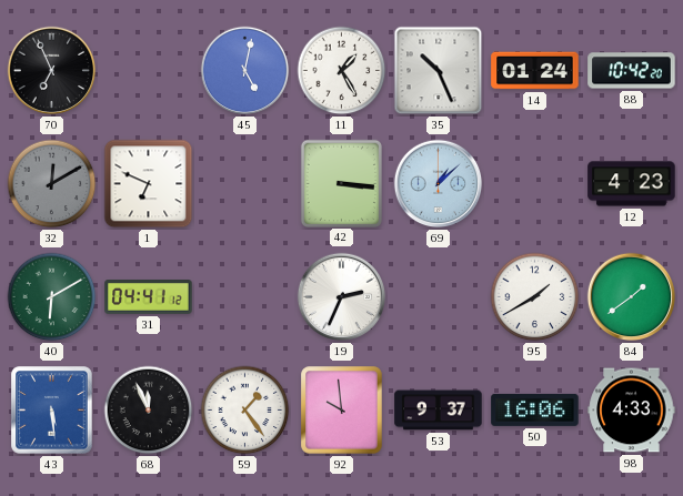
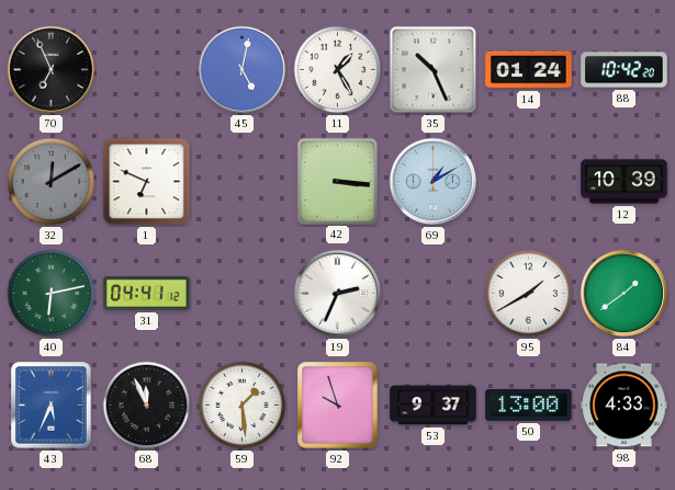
69: 1:08 -> 1:10
12: 4:23 -> 10:39
40: 6:10 -> 6:13
43: 5:29 -> 5:34
59: 1:24 -> 1:29
92: 9:59 -> 9:57
50: 16:06 -> 13:00
